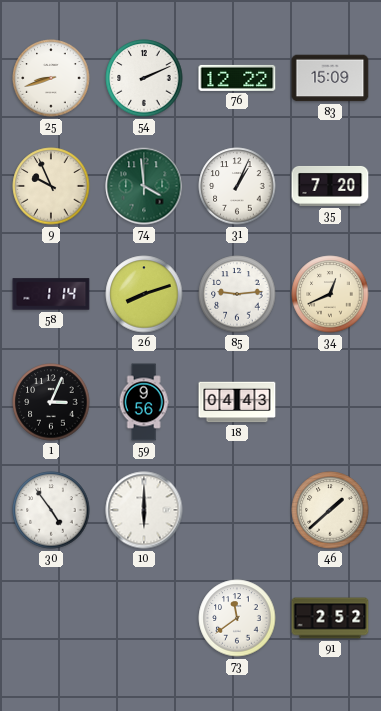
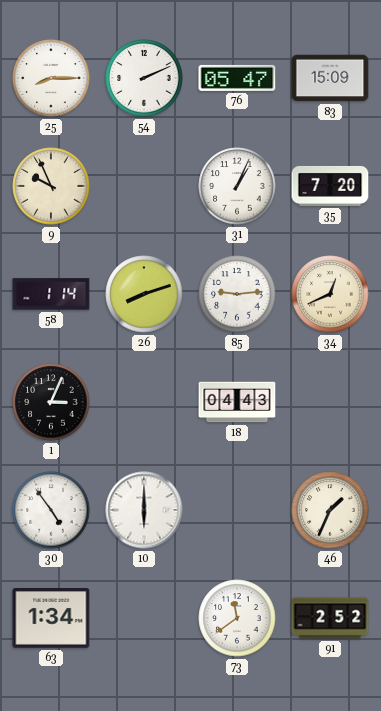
25: 8:42 -> 8:15
76: 12:22 -> 05:47
74: 3:59 -> none
59: 9:56 -> none
46: 1:38 -> 1:34
63: none -> 1:34
